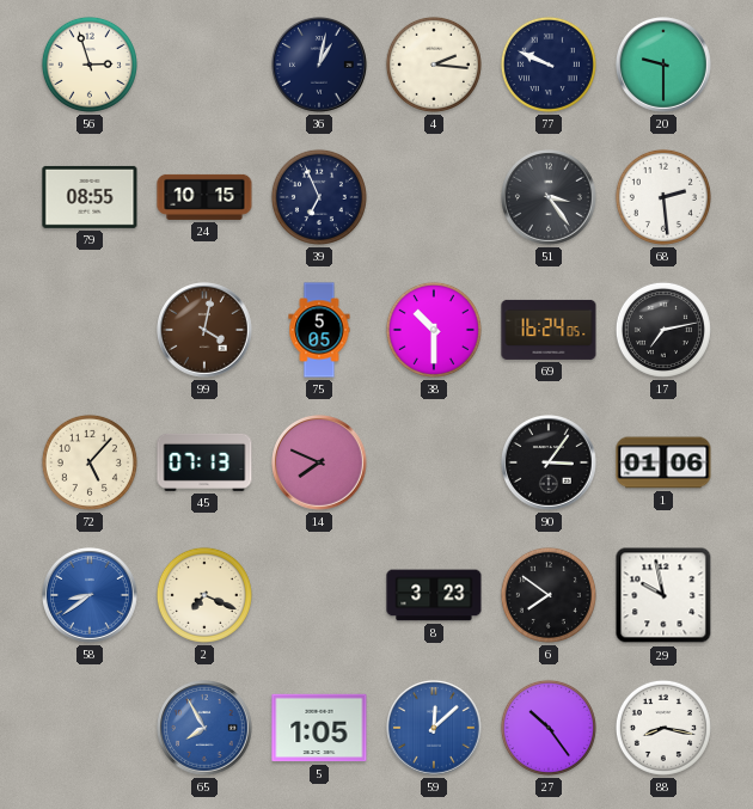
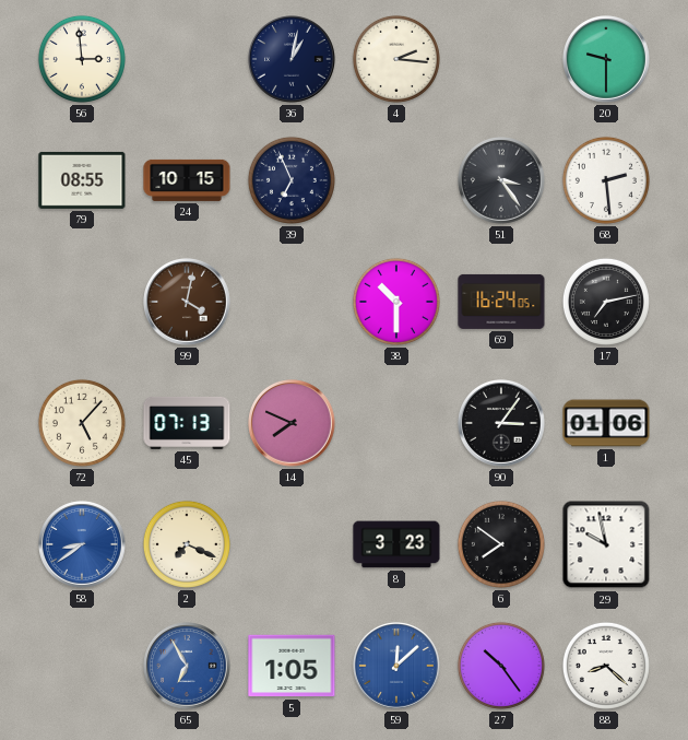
56: 2:57 -> 2:59
77: 9:49 -> none
75: 5:05 -> none
65: 7:55 -> 6:55
88: 8:17 -> 8:22
